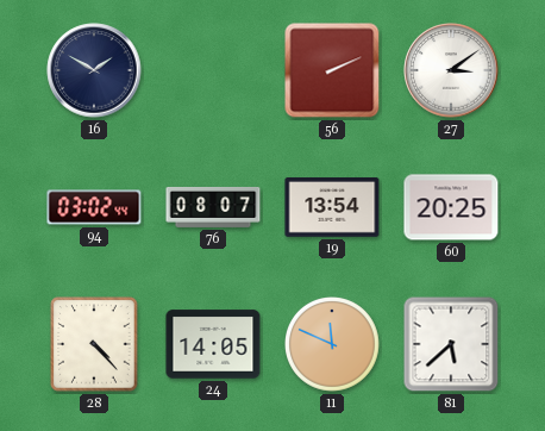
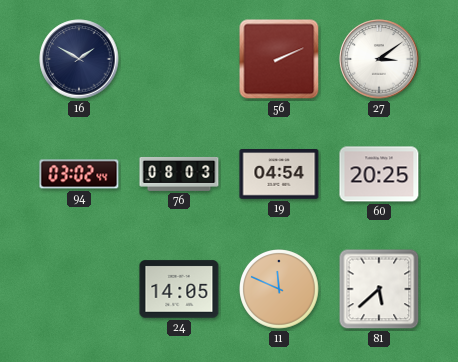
76: 08:07 -> 08:03
19: 13:54 -> 04:54
28: 4:23 -> none
